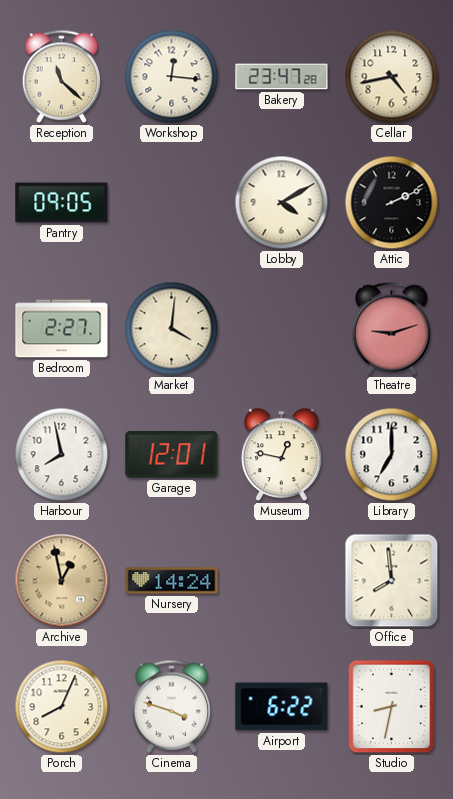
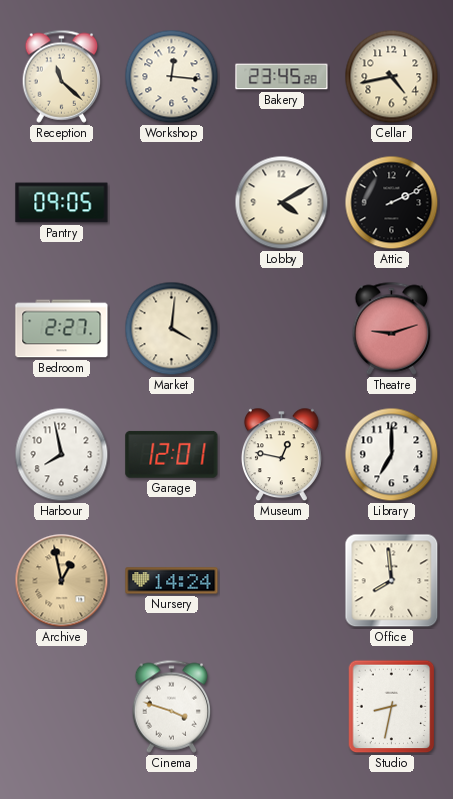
Bakery: 23:47 -> 23:45
Porch: 8:04 -> none
Airport: 6:22 -> none
